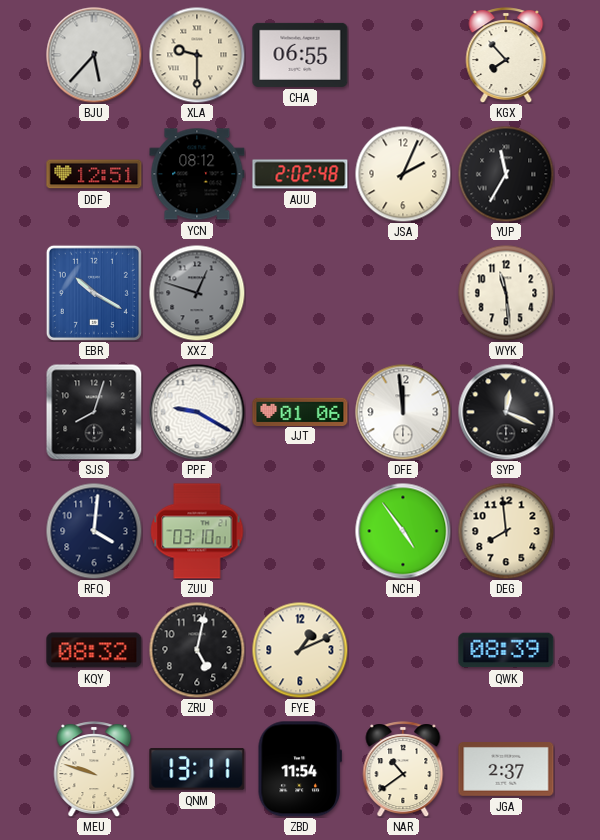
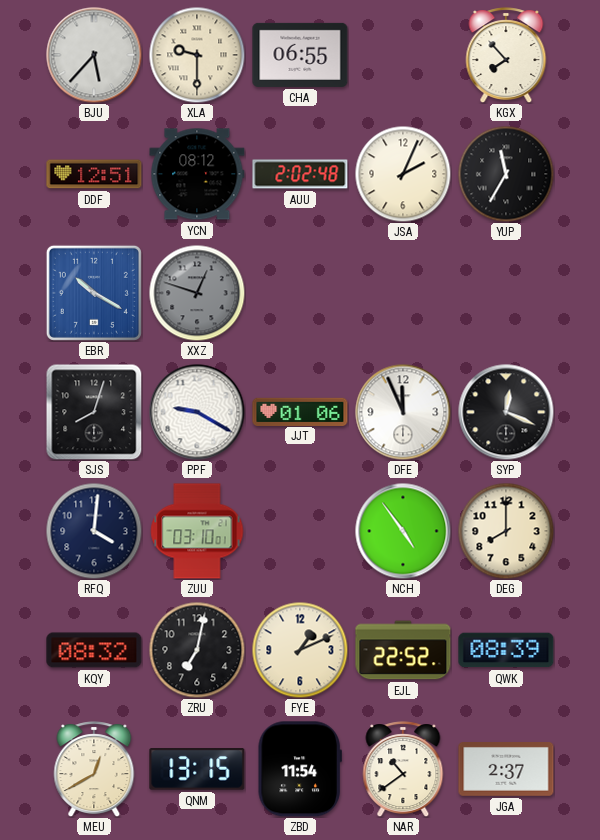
WYK: 11:29 -> none
DFE: 11:59 -> 11:56
DEG: 7:59 -> 8:00
ZRU: 5:02 -> 7:02
EJL: none -> 22:52
MEU: 9:48 -> 12:40
QNM: 13:11 -> 13:15
